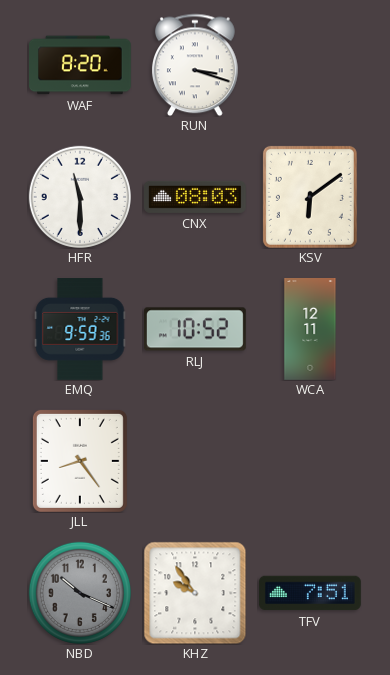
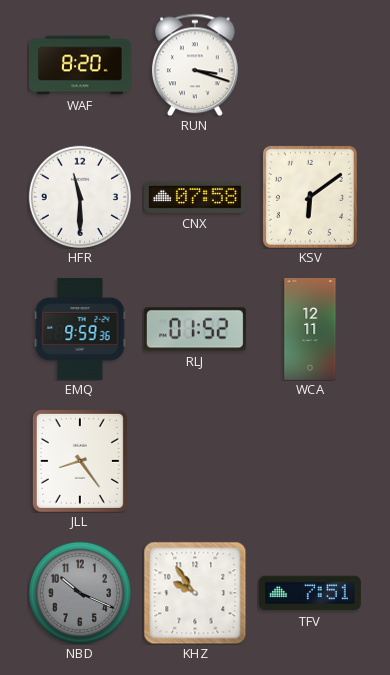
CNX: 08:03 -> 07:58
RLJ: 10:52 -> 01:52
